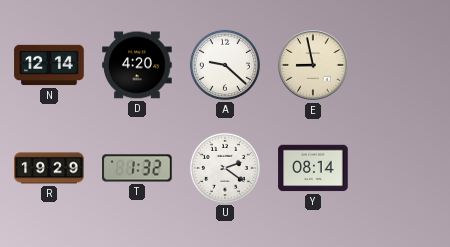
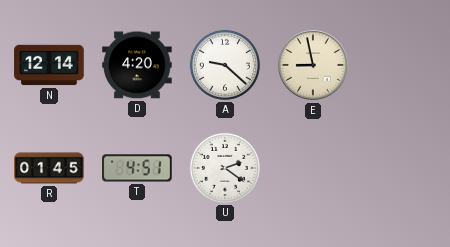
R: 19:29 -> 01:45
T: 1:32 -> 4:51
Y: 08:14 -> none
